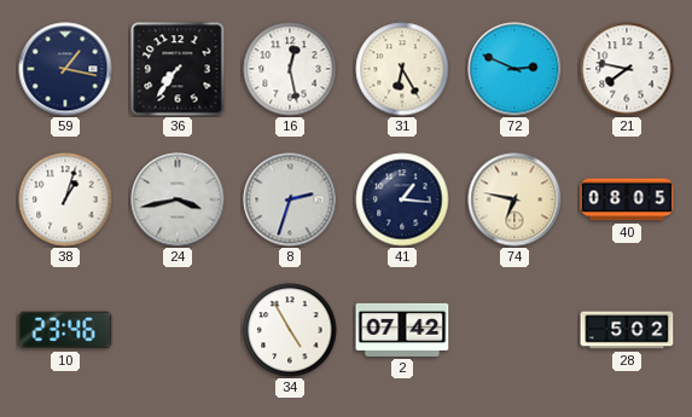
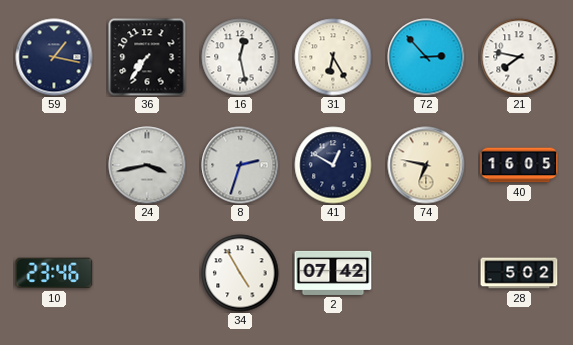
72: 2:49 -> 2:53
38: 1:03 -> none
41: 1:16 -> 12:50
40: 08:05 -> 16:05
